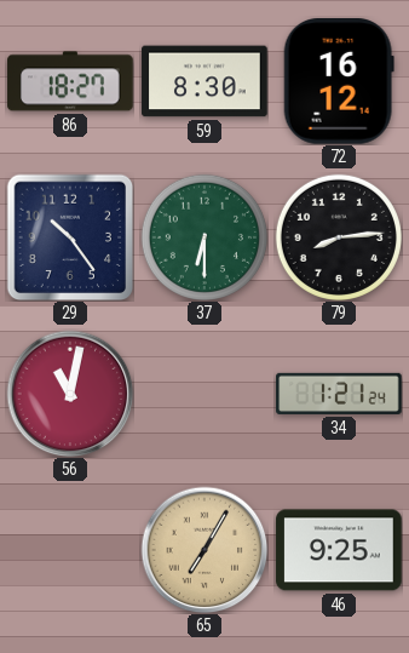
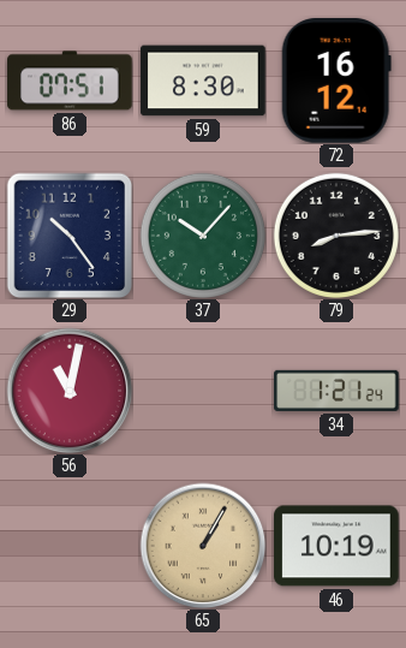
86: 18:27 -> 07:51
37: 6:30 -> 10:07
65: 7:05 -> 1:05
46: 9:25 -> 10:19
